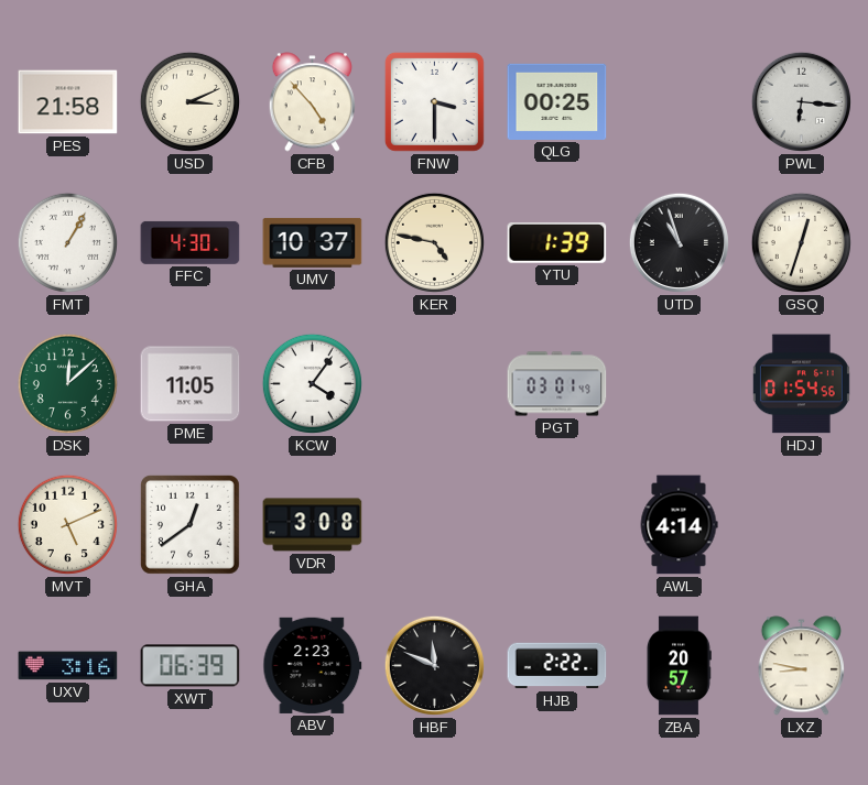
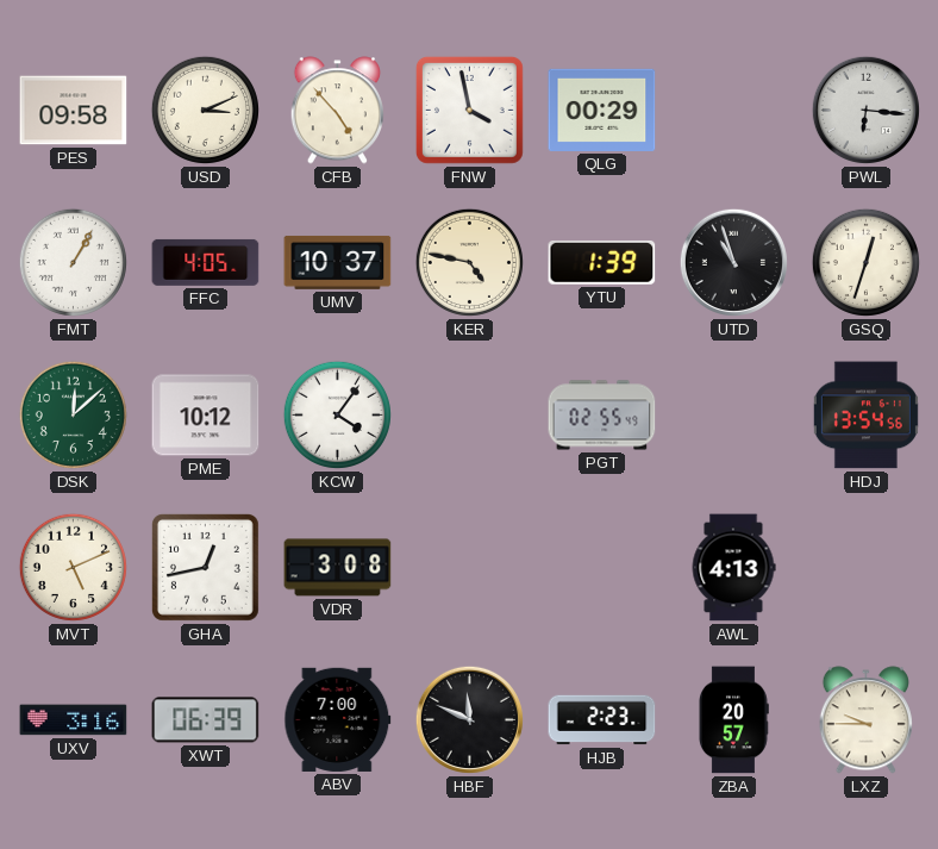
PES: 21:58 -> 09:58
FNW: 3:30 -> 3:58
QLG: 00:25 -> 00:29
FFC: 4:30 -> 4:05
PME: 11:05 -> 10:12
PGT: 03:01 -> 02:55
HDJ: 01:54 -> 13:54
GHA: 12:39 -> 12:43
AWL: 4:14 -> 4:13
ABV: 2:23 -> 7:00
HJB: 2:22 -> 2:23
LXZ: 8:47 -> 9:45
